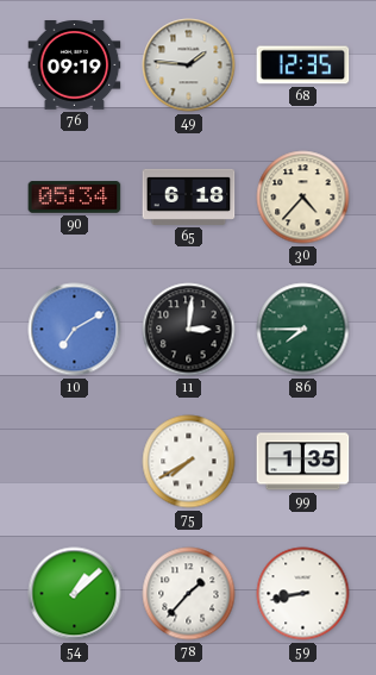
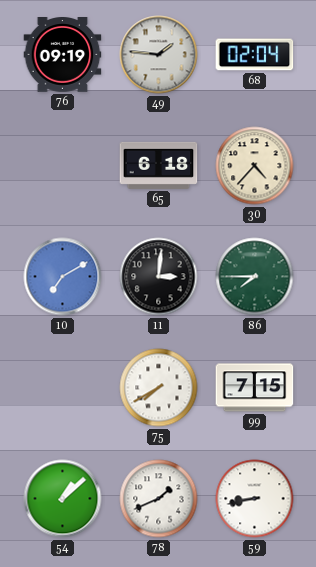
68: 12:35 -> 02:04
90: 05:34 -> none
99: 1:35 -> 7:15
78: 1:37 -> 1:41
